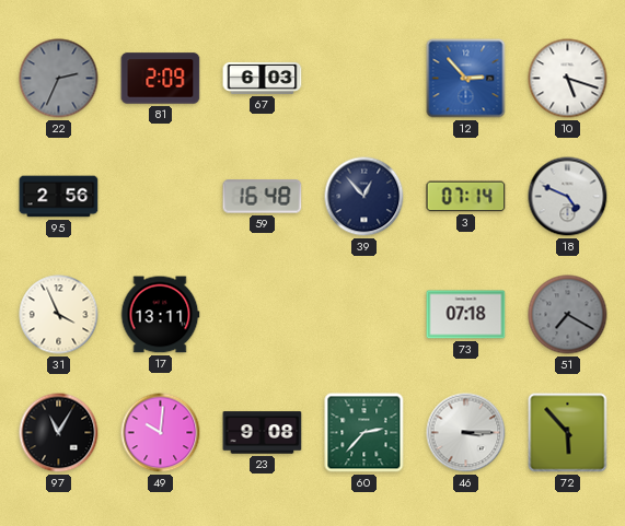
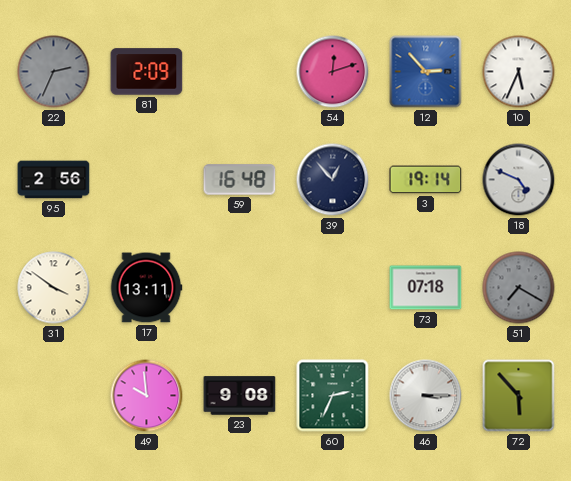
67: 6:03 -> none
54: none -> 12:12
10: 5:18 -> 5:34
3: 07:14 -> 19:14
31: 3:56 -> 3:51
97: 11:05 -> none
49: 10:01 -> 9:59
60: 2:37 -> 2:34
